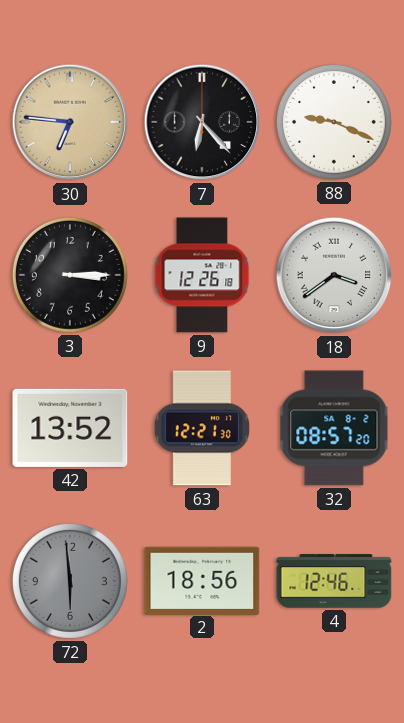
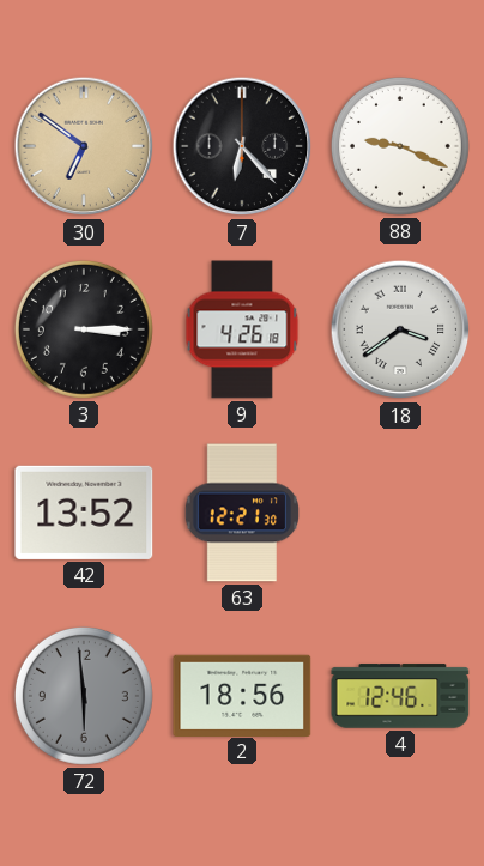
30: 6:46 -> 6:51
9: 12:26 -> 4:26
32: 08:57 -> none
